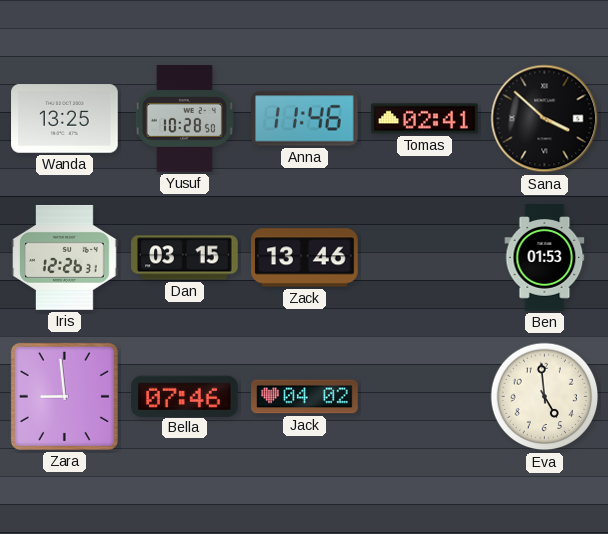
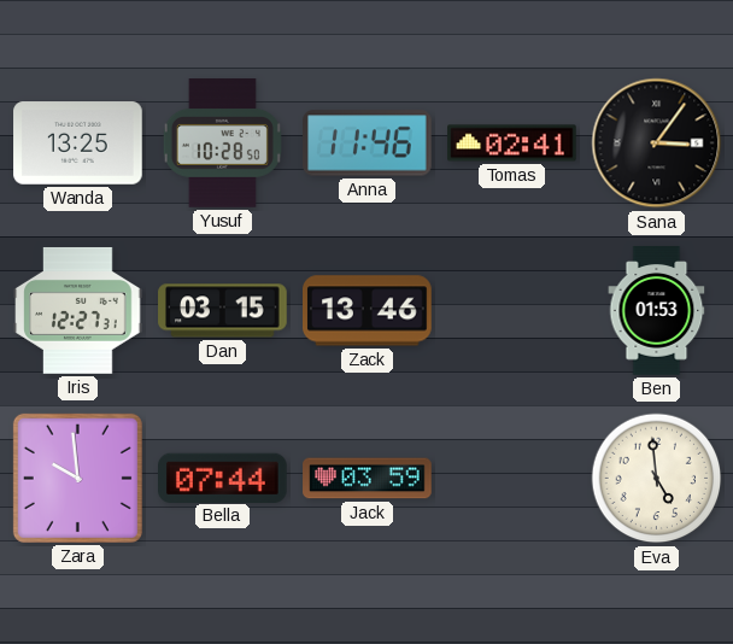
Sana: 3:52 -> 3:06
Iris: 12:26 -> 12:27
Zara: 8:59 -> 9:59
Bella: 07:46 -> 07:44
Jack: 04:02 -> 03:59
